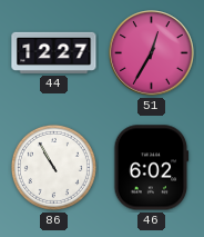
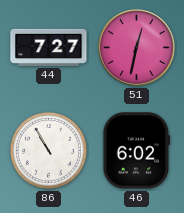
44: 12:27 -> 7:27
51: 12:35 -> 12:32
